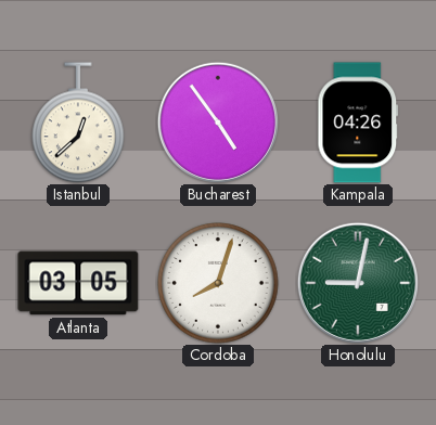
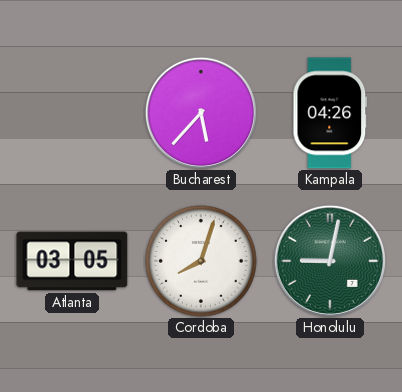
Istanbul: 12:38 -> none
Bucharest: 4:54 -> 5:37
